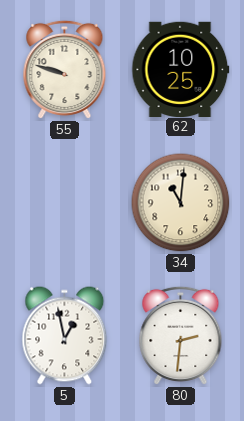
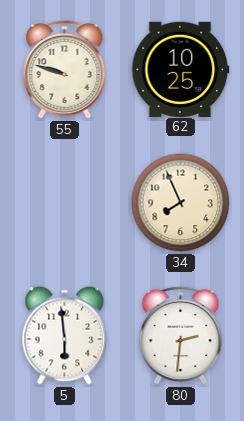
34: 11:01 -> 7:56
5: 12:58 -> 5:59
